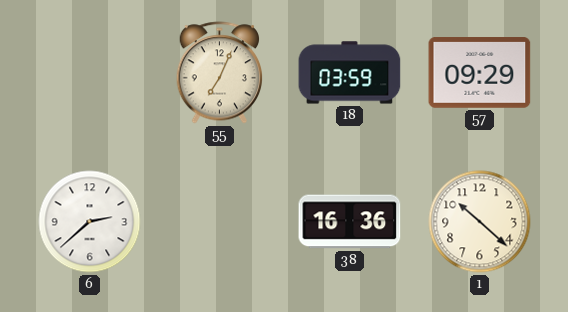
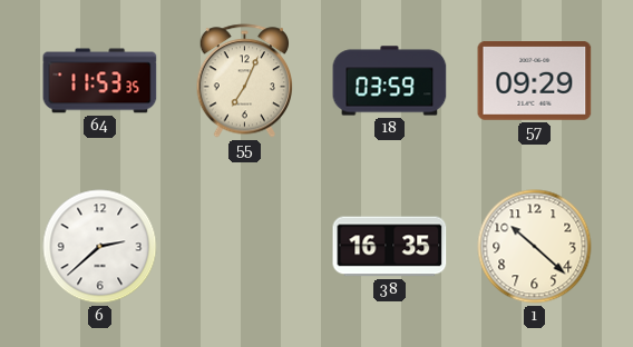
64: none -> 11:53
38: 16:36 -> 16:35
